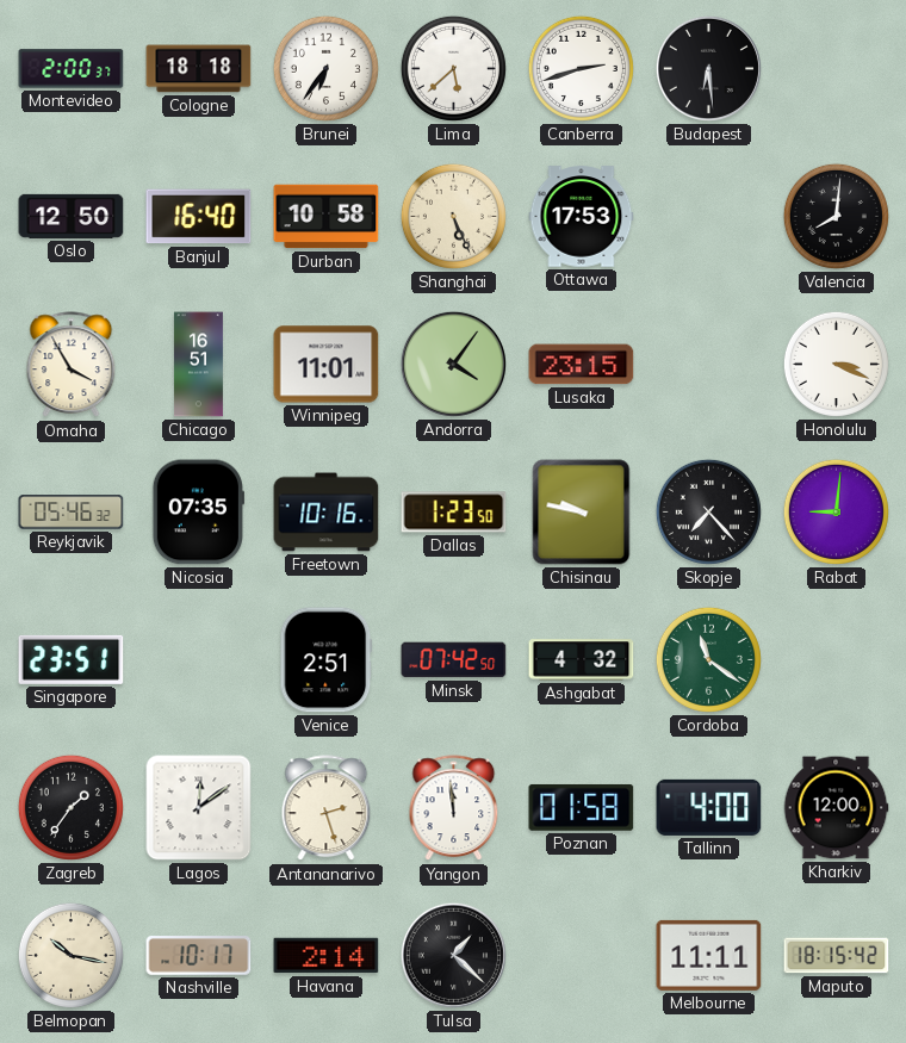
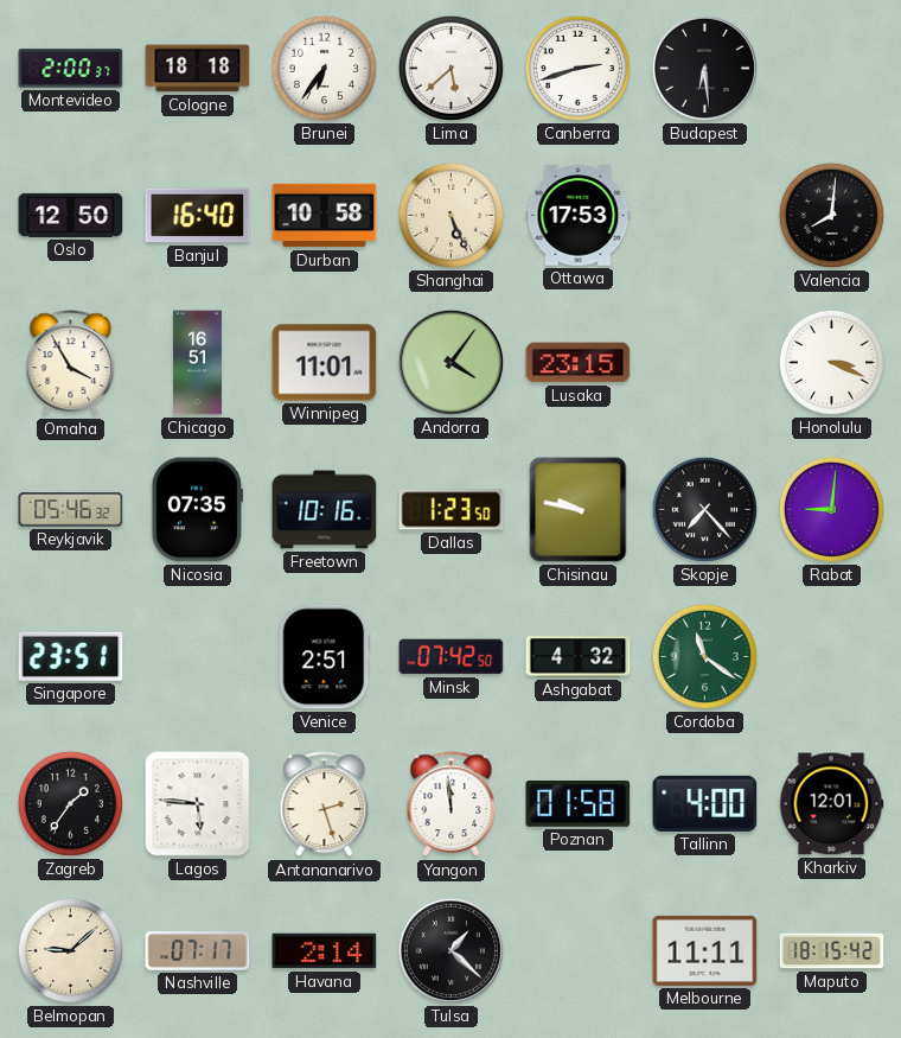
Lagos: 12:09 -> 5:46
Kharkiv: 12:00 -> 12:01
Belmopan: 10:17 -> 9:08
Nashville: 10:17 -> 07:17
